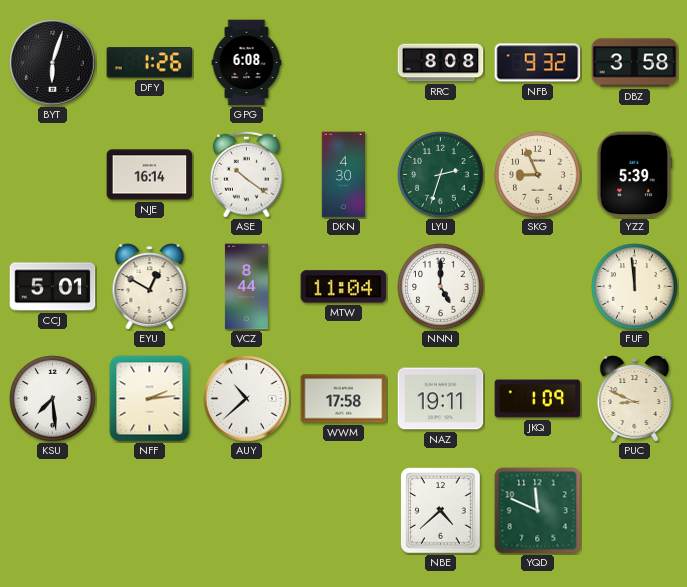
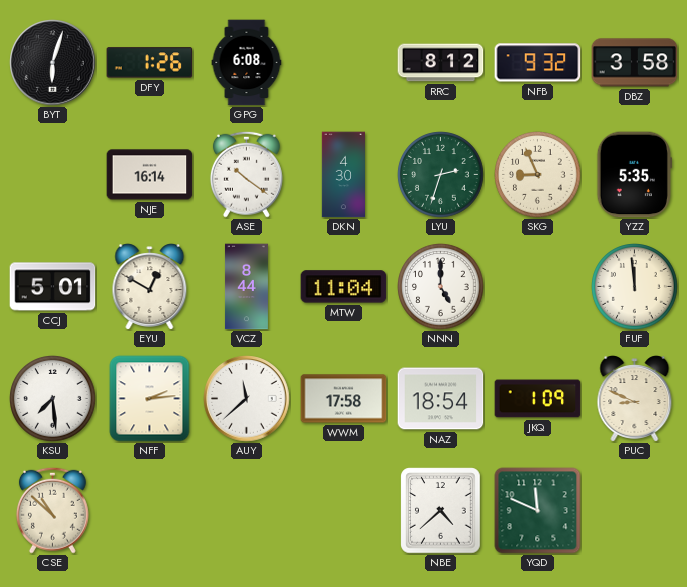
RRC: 8:08 -> 8:12
YZZ: 5:39 -> 5:35
AUY: 10:38 -> 11:38
NAZ: 19:11 -> 18:54
CSE: none -> 10:52
